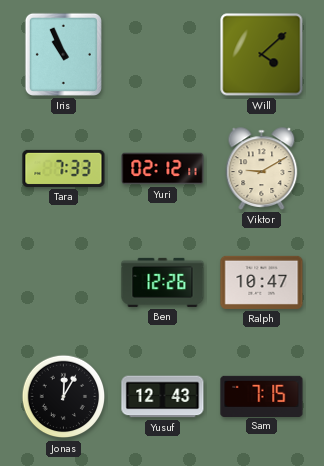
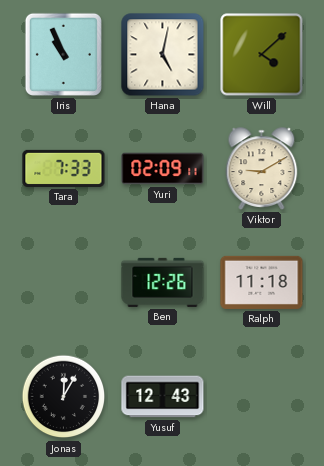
Hana: none -> 5:02
Yuri: 02:12 -> 02:09
Ralph: 10:47 -> 11:18
Sam: 7:15 -> none
